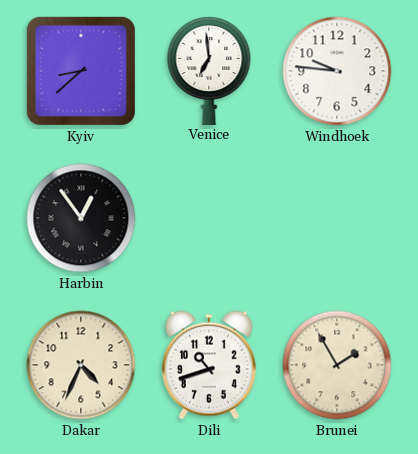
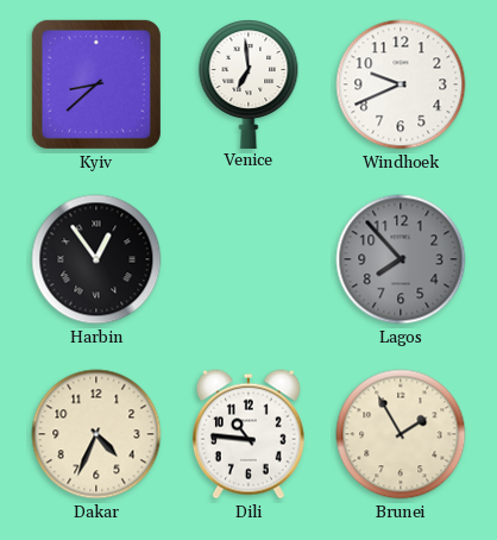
Windhoek: 9:46 -> 9:41
Lagos: none -> 7:53
Dili: 10:42 -> 10:46
